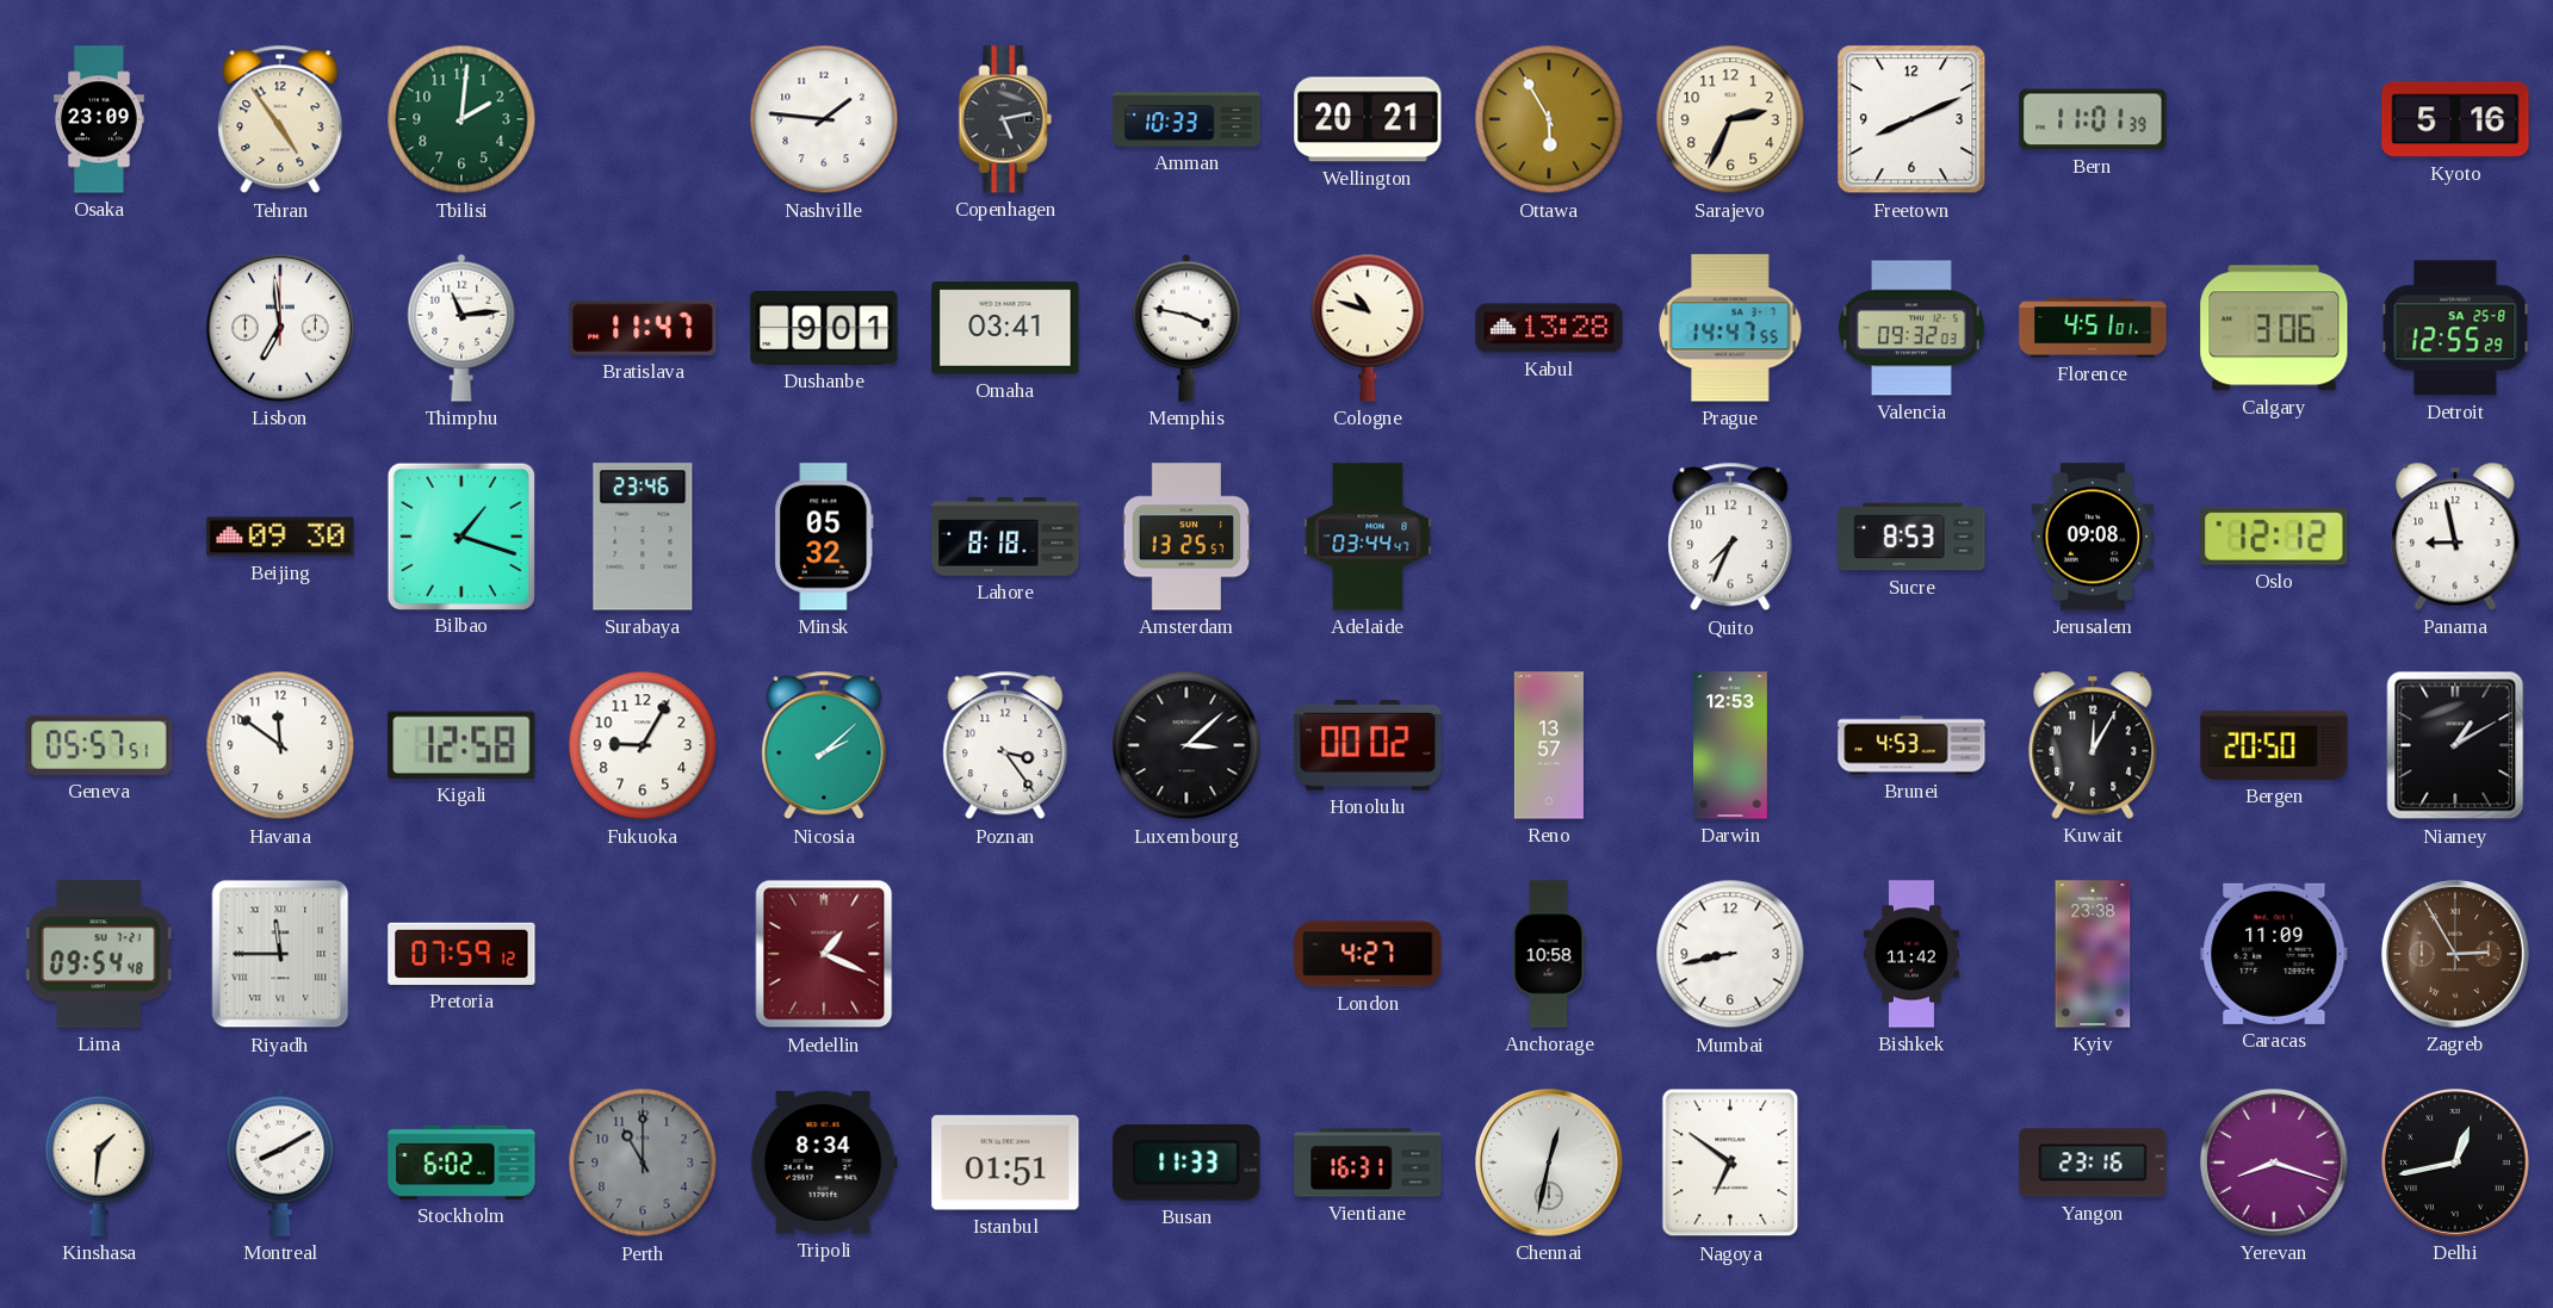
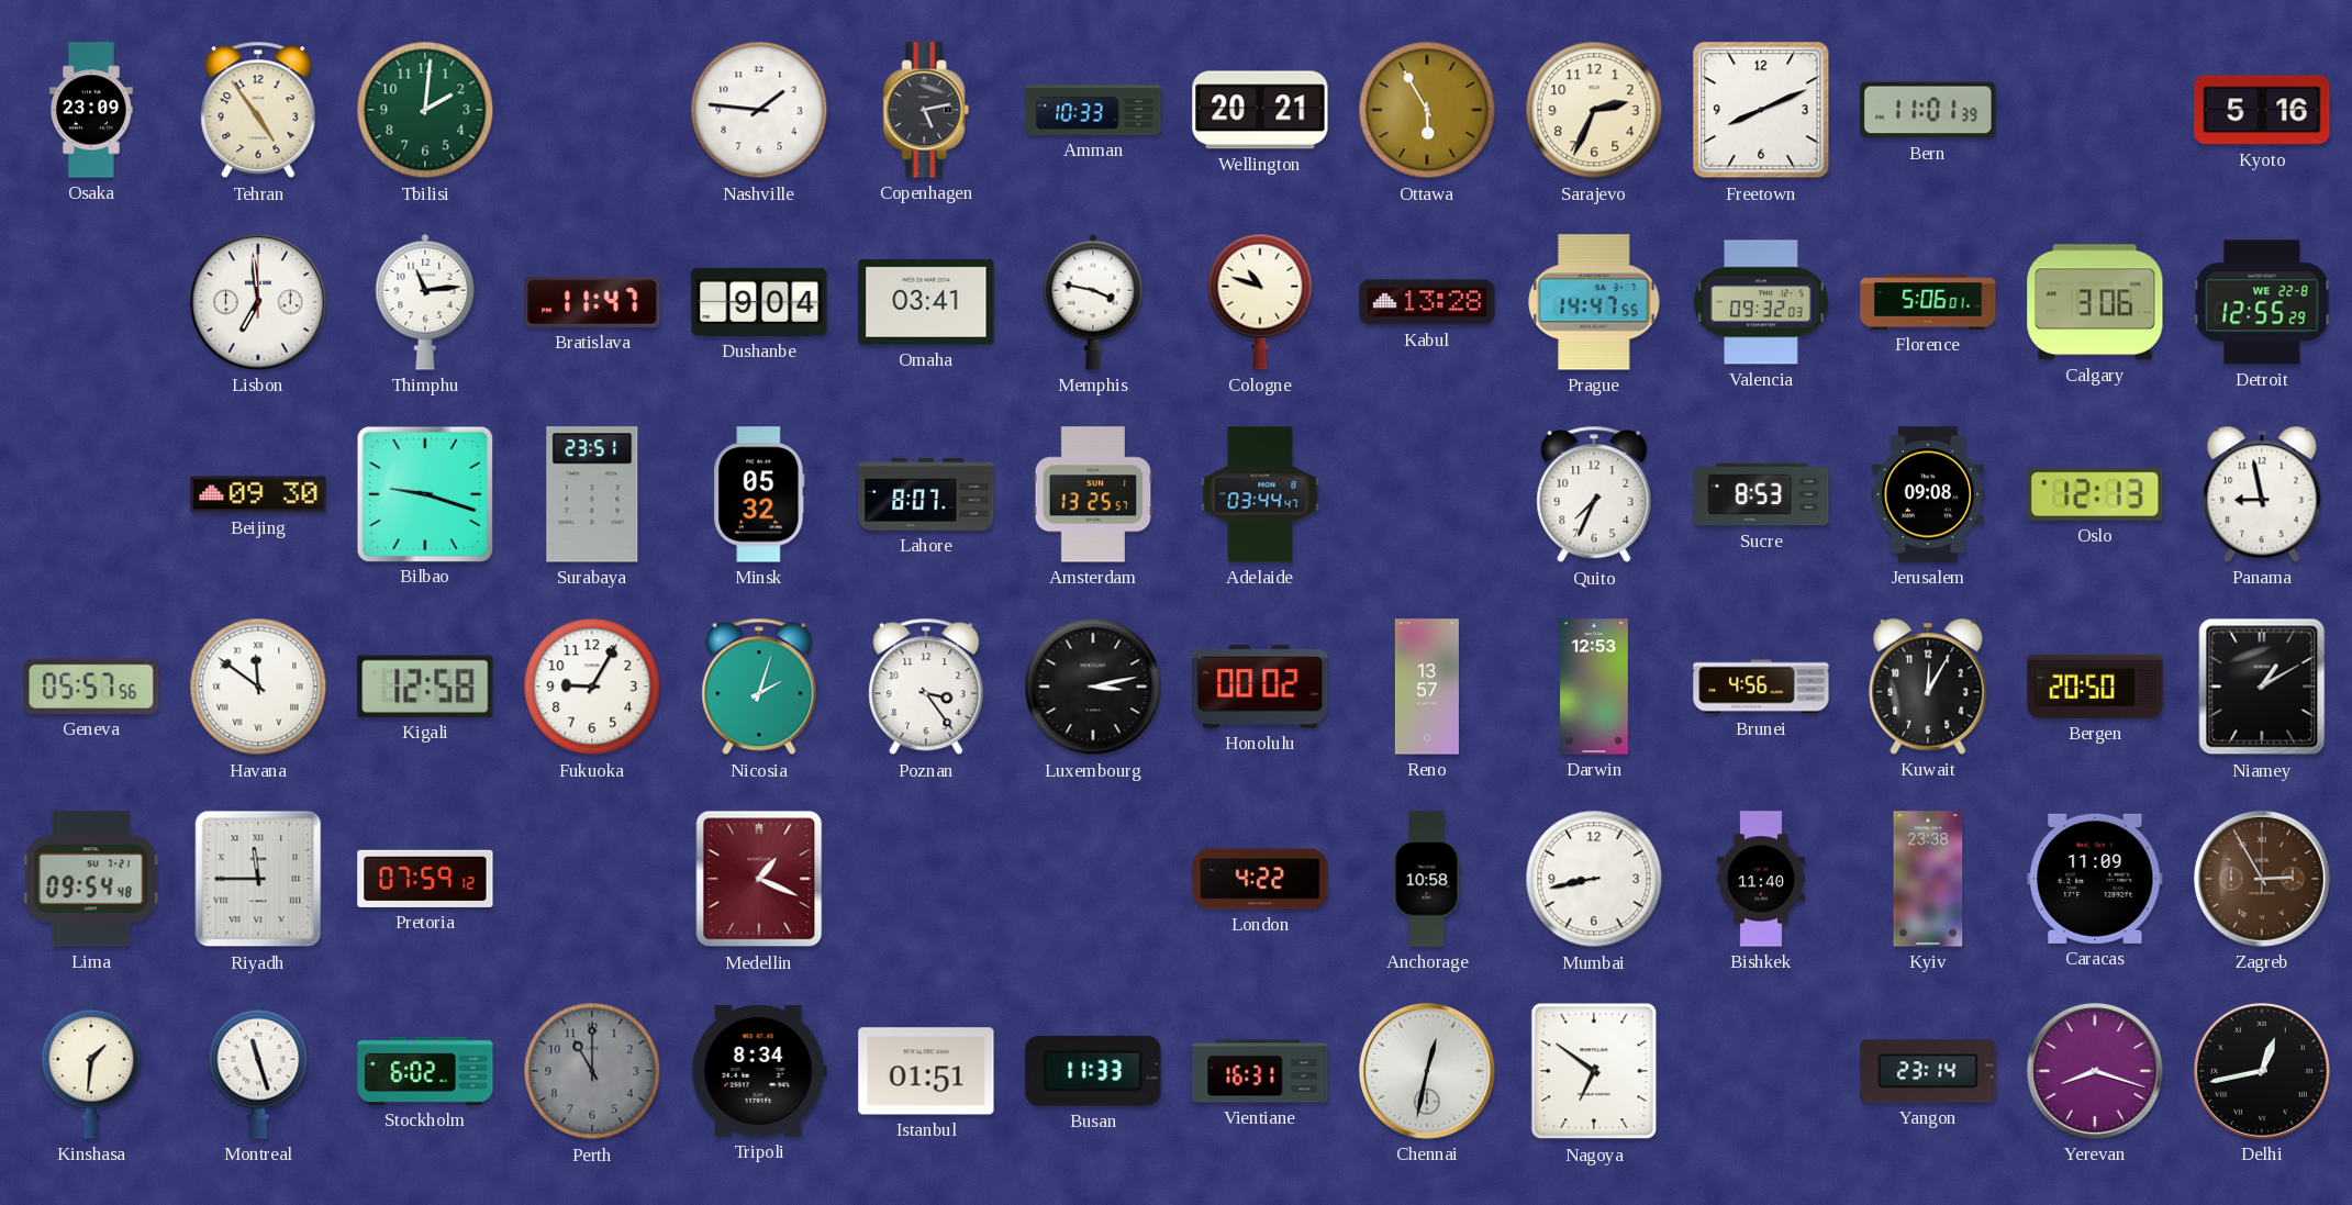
Dushanbe: 9:01 -> 9:04
Florence: 4:51 -> 5:06
Detroit date: SA 25-8 -> WE 22-8
Bilbao: 1:18 -> 9:18
Surabaya: 23:46 -> 23:51
Lahore: 8:18 -> 8:07
Oslo: 12:12 -> 12:13
Geneva: 05:57:51 -> 05:57:56
Havana numerals: Arabic -> Roman
Nicosia: 2:08 -> 2:03
Luxembourg: 3:08 -> 3:13
Brunei: 4:53 -> 4:56
London: 4:27 -> 4:22
Bishkek: 11:42 -> 11:40
Montreal: 8:10 -> 11:27
Yangon: 23:16 -> 23:14
